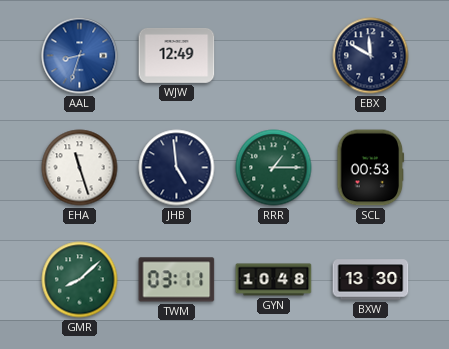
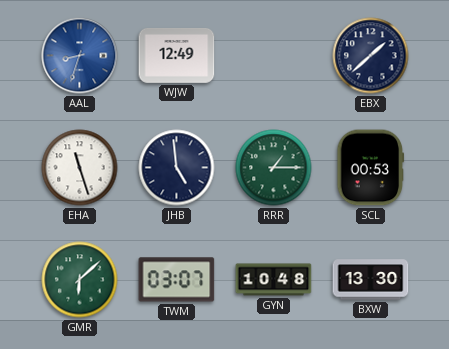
EBX: 11:50 -> 1:38
GMR: 8:08 -> 6:08
TWM: 03:11 -> 03:07
